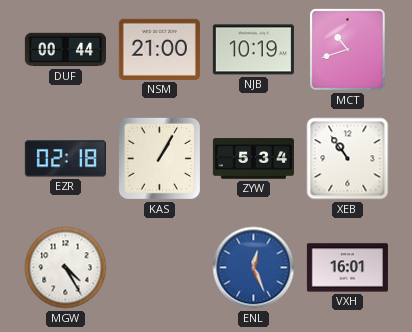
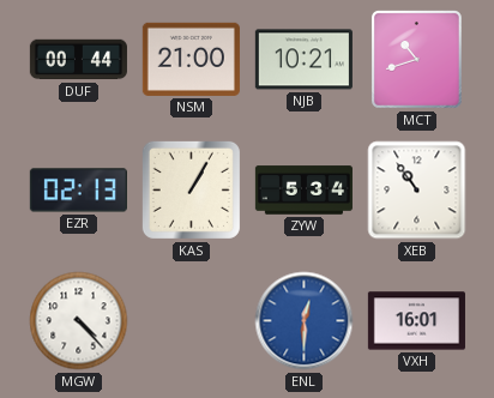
NJB: 10:19 -> 10:21
EZR: 02:18 -> 02:13
MGW: 4:25 -> 4:23
ENL: 12:26 -> 12:30
